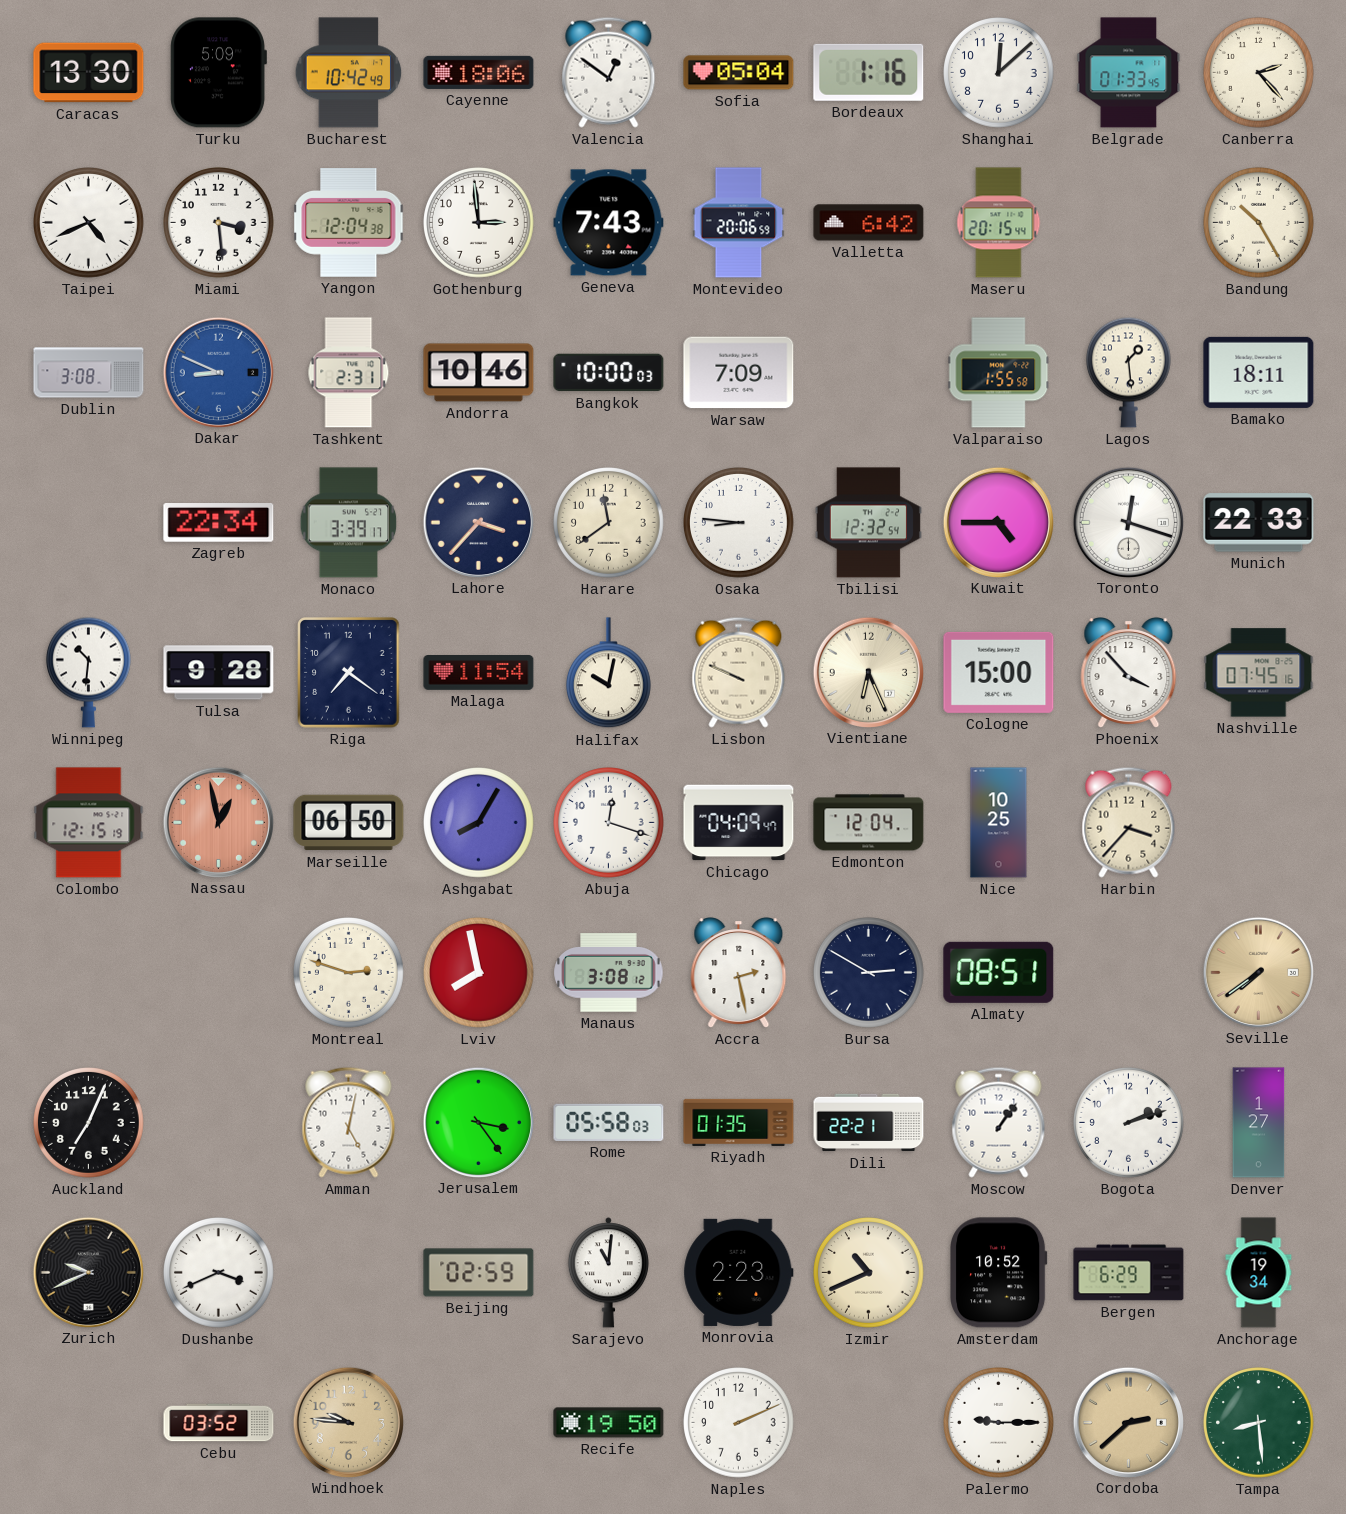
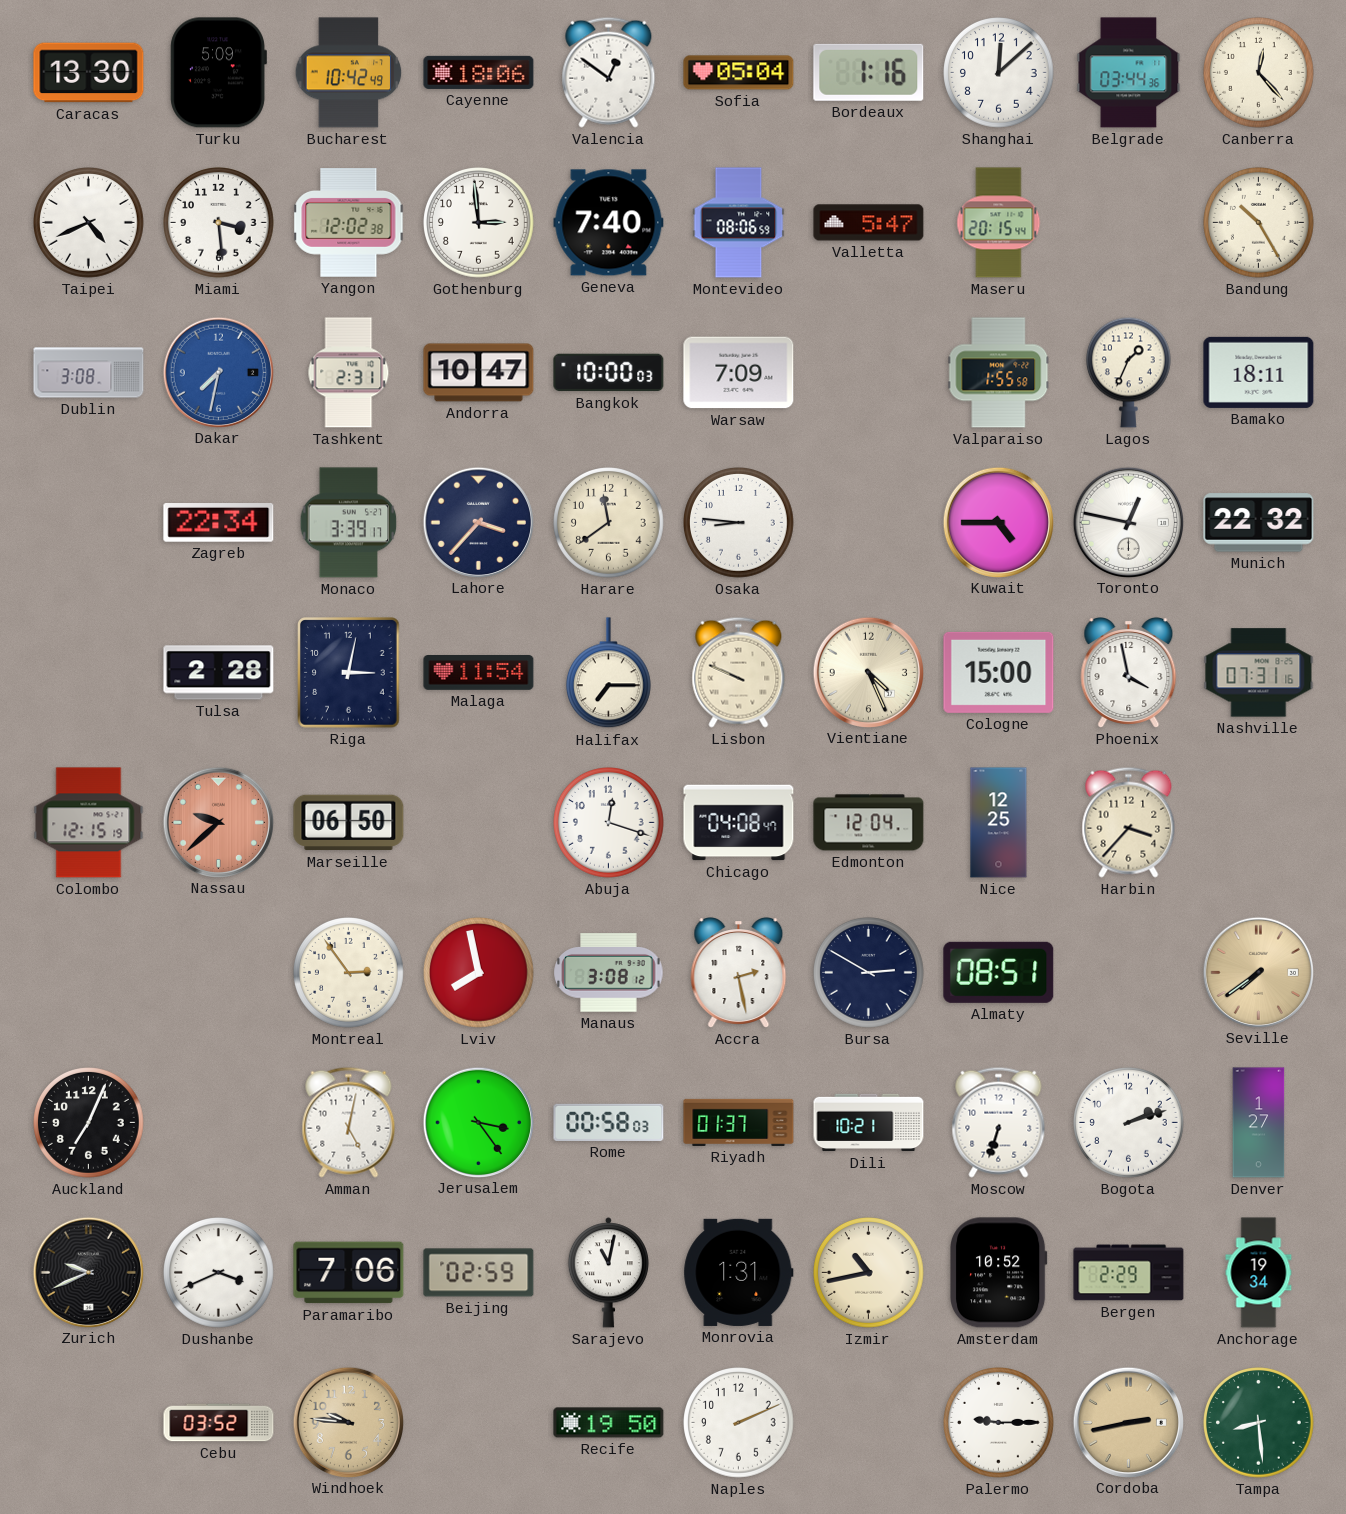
Belgrade: 01:33 -> 03:44
Canberra: 2:23 -> 12:23
Yangon: 12:04 -> 12:02
Geneva: 7:43 -> 7:40
Montevideo: 20:06 -> 08:06
Valletta: 6:42 -> 5:47
Dakar: 8:49 -> 7:32
Andorra: 10:46 -> 10:47
Lagos: 1:29 -> 1:34
Tbilisi: 12:32 -> none
Toronto: 12:18 -> 12:47
Munich: 22:33 -> 22:32
Winnipeg: 10:31 -> none
Tulsa: 9:28 -> 2:28
Riga: 7:21 -> 3:02
Halifax: 10:02 -> 7:15
Vientiane: 6:26 -> 4:26
Phoenix: 3:53 -> 3:58
Nashville: 07:45 -> 07:31
Nassau: 12:58 -> 9:38
Ashgabat: 8:05 -> none
Chicago: 04:09 -> 04:08
Nice: 10:25 -> 12:25
Montreal: 2:48 -> 2:54
Rome: 05:58 -> 00:58
Riyadh: 01:35 -> 01:37
Dili: 22:21 -> 10:21
Moscow: 1:06 -> 6:33
Paramaribo: none -> 7:06
Sarajevo: 11:01 -> 11:02
Monrovia: 2:23 -> 1:31
Izmir: 10:41 -> 10:43
Bergen: 6:29 -> 2:29
Cordoba: 2:38 -> 2:43
